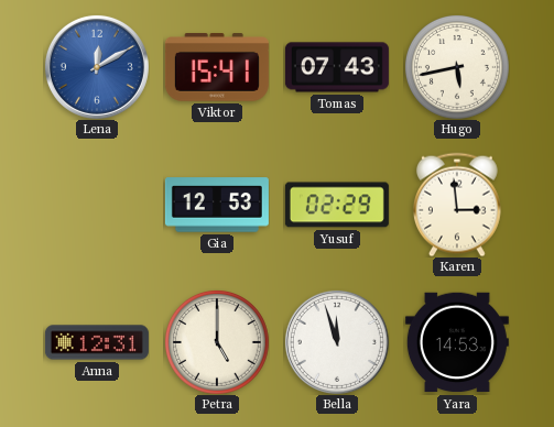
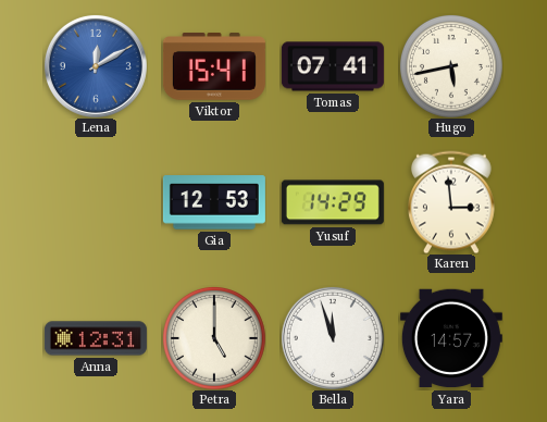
Tomas: 07:43 -> 07:41
Yusuf: 02:29 -> 14:29
Yara: 14:53 -> 14:57
